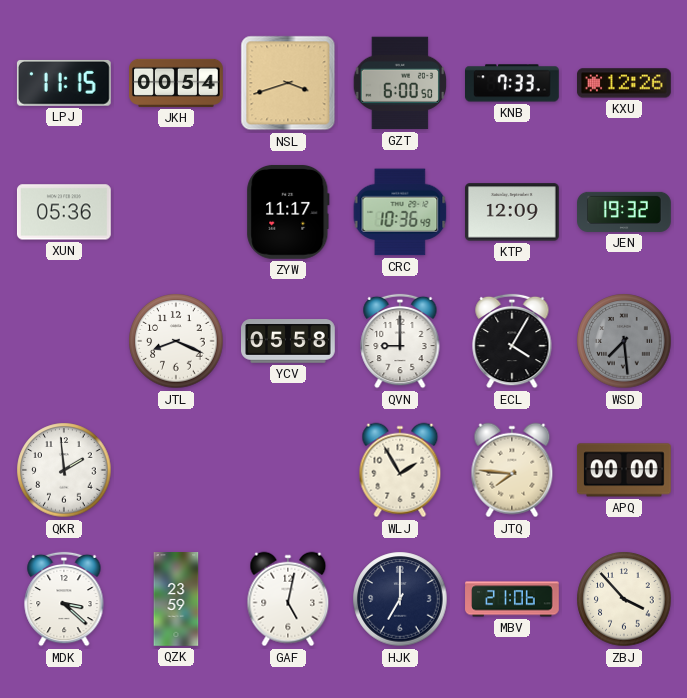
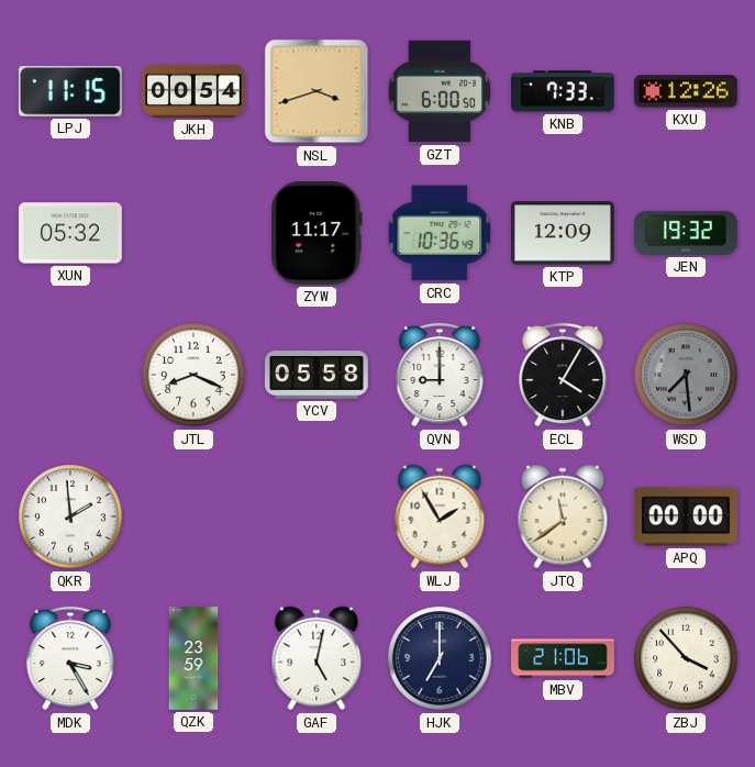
XUN: 05:36 -> 05:32
JTQ: 7:46 -> 11:39
MDK: 3:22 -> 3:25
